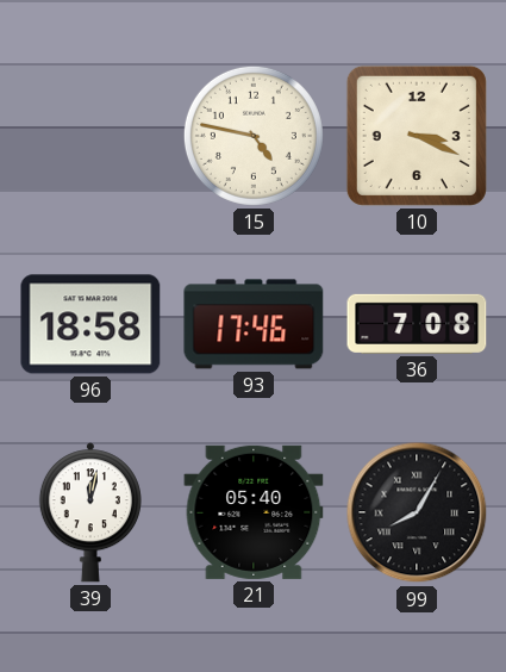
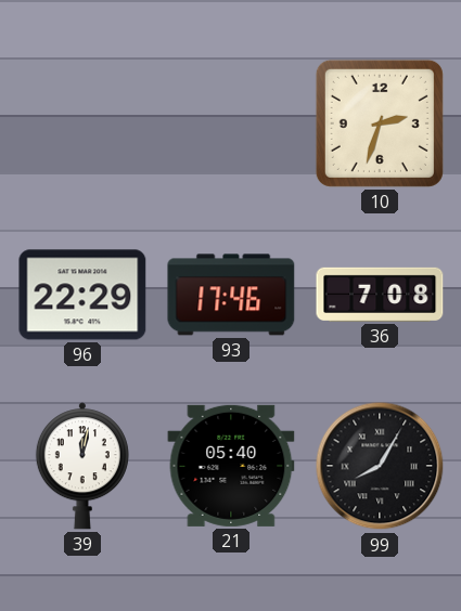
15: 4:47 -> none
10: 3:19 -> 2:33
96: 18:58 -> 22:29
